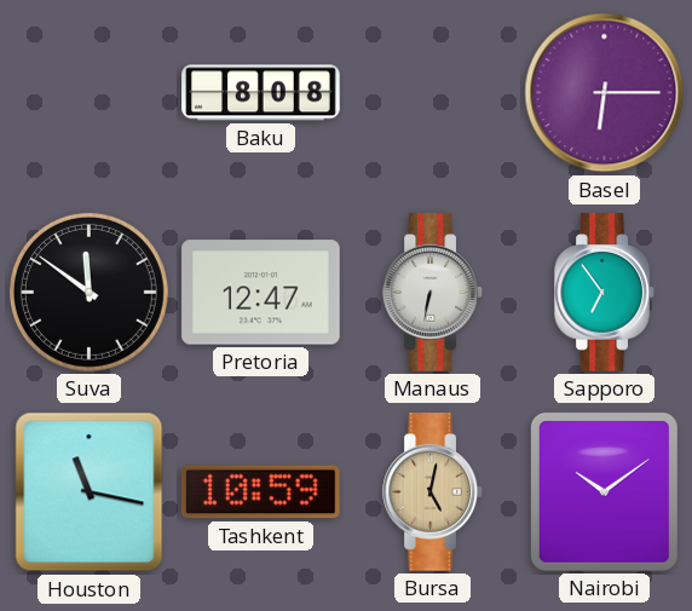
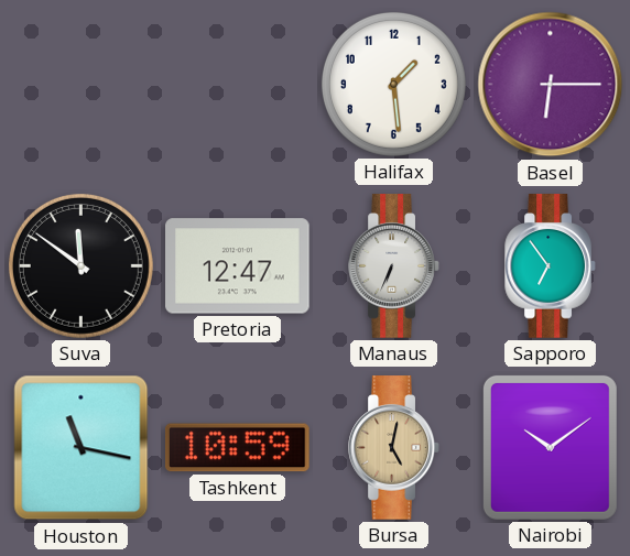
Baku: 8:08 -> none
Halifax: none -> 1:29
Manaus: 6:32 -> 6:34
